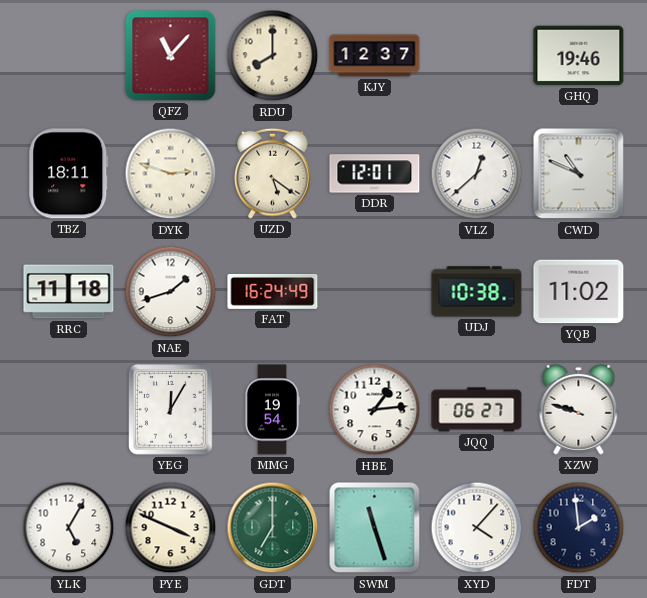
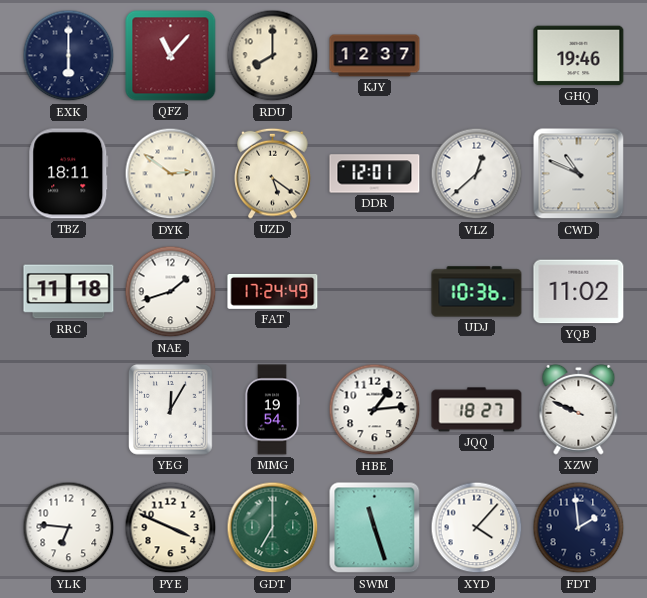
EXK: none -> 6:00
DYK: 2:48 -> 2:51
FAT: 16:24 -> 17:24
UDJ: 10:38 -> 10:36
JQQ: 06:27 -> 18:27
XZW: 9:48 -> 9:49
YLK: 5:05 -> 6:46
